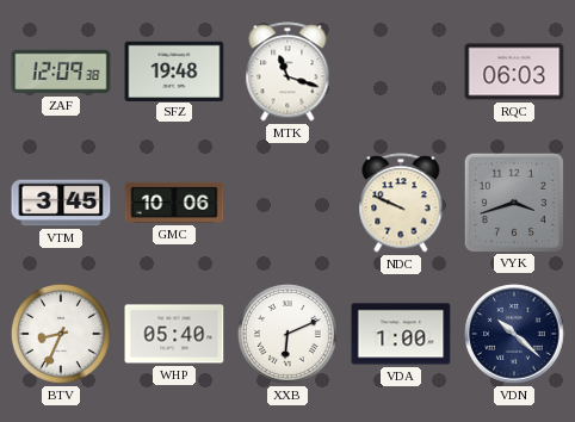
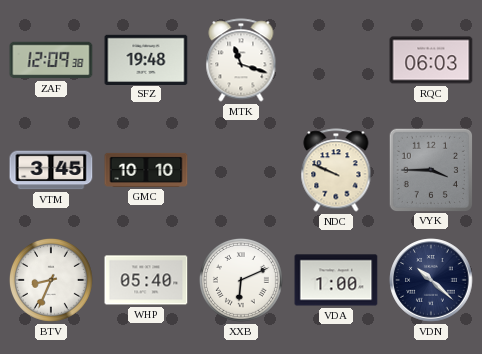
GMC: 10:06 -> 10:10
VYK: 3:42 -> 3:45
